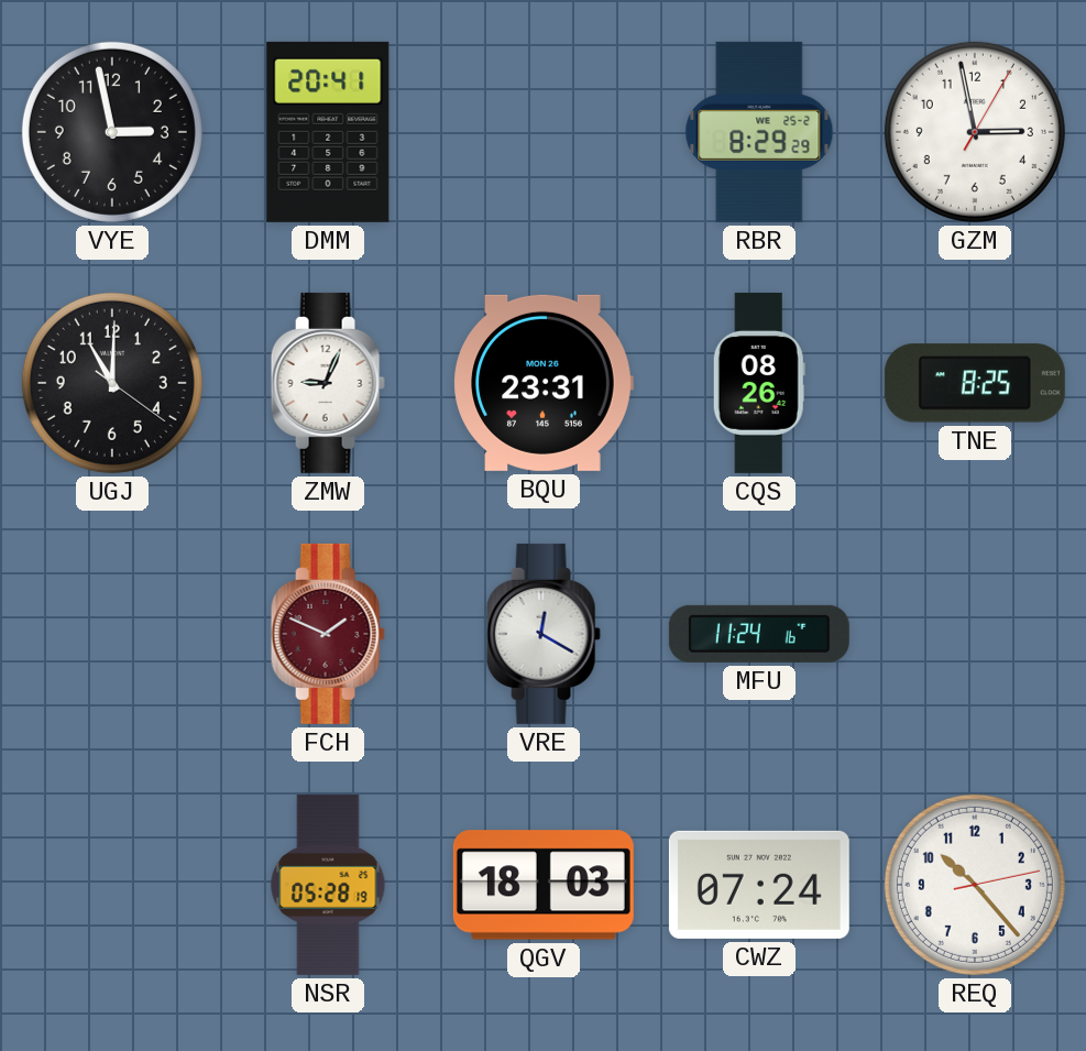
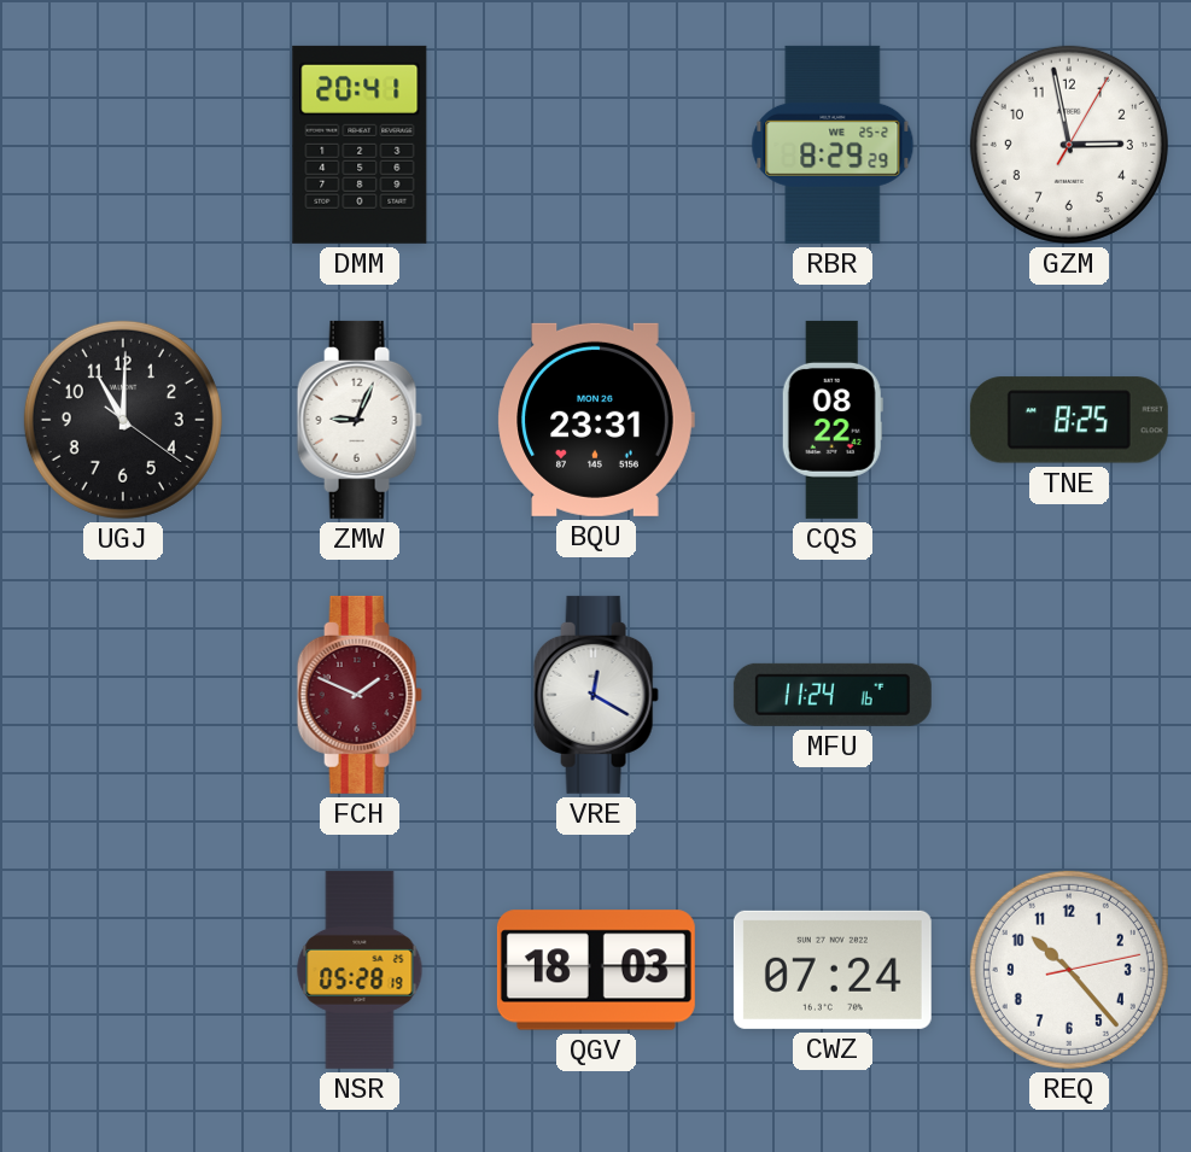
VYE: 2:58 -> none
CQS: 08:26 -> 08:22
